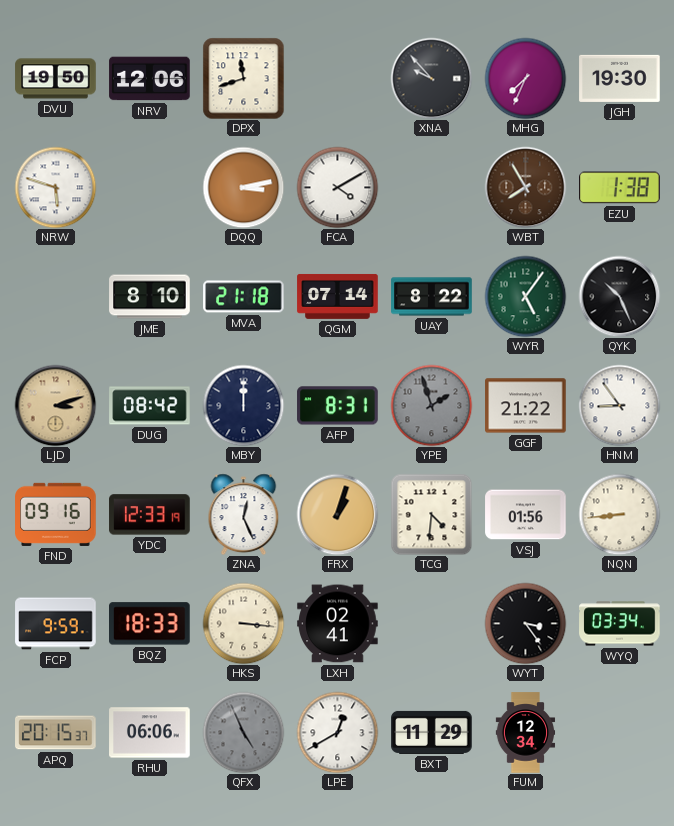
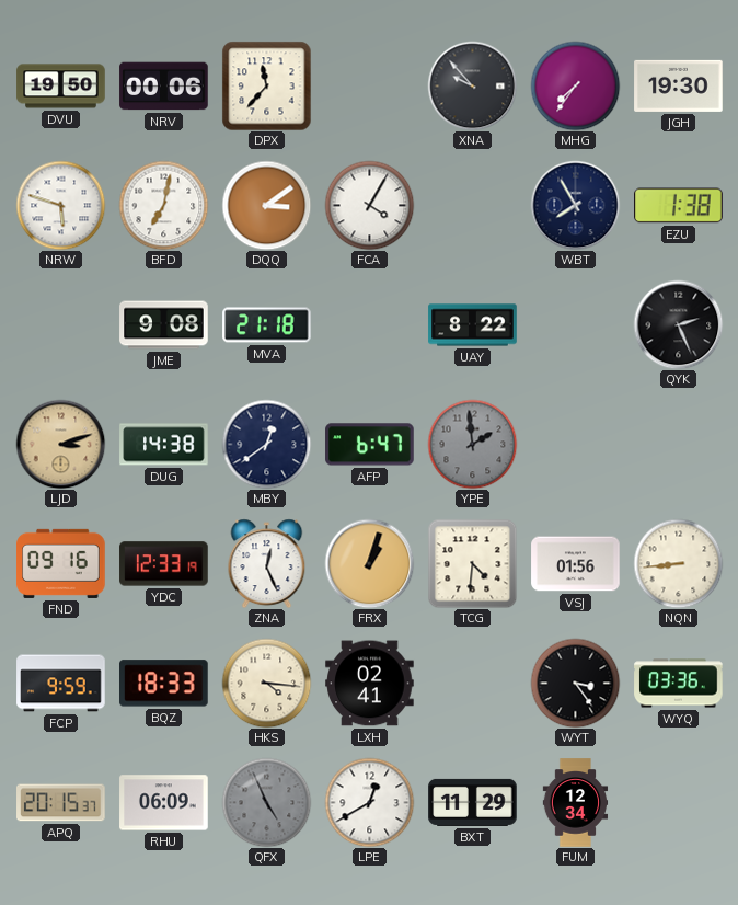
NRV: 12:06 -> 00:06
DPX: 11:42 -> 11:37
MHG: 7:34 -> 7:36
BFD: none -> 7:02
DQQ: 3:13 -> 3:09
FCA: 4:10 -> 4:05
WBT dial: brown -> navy
JME: 8:10 -> 9:08
QGM: 07:14 -> none
WYR: 5:06 -> none
QYK: 10:26 -> 2:26
DUG: 08:42 -> 14:38
MBY: 12:00 -> 12:39
AFP: 8:31 -> 6:47
YPE: 1:57 -> 1:59
GGF: 21:22 -> none
HNM: 8:54 -> none
HKS: 3:16 -> 4:16
WYQ: 03:34 -> 03:36
RHU: 06:06 -> 06:09
